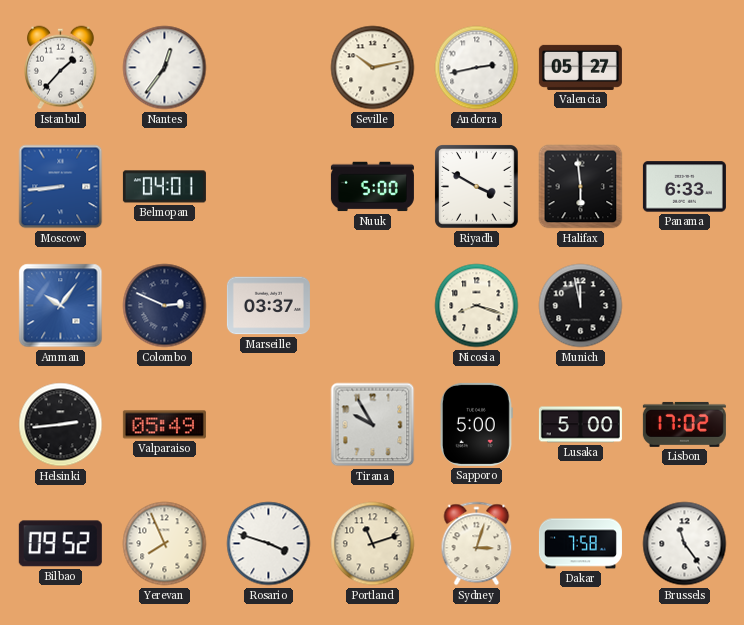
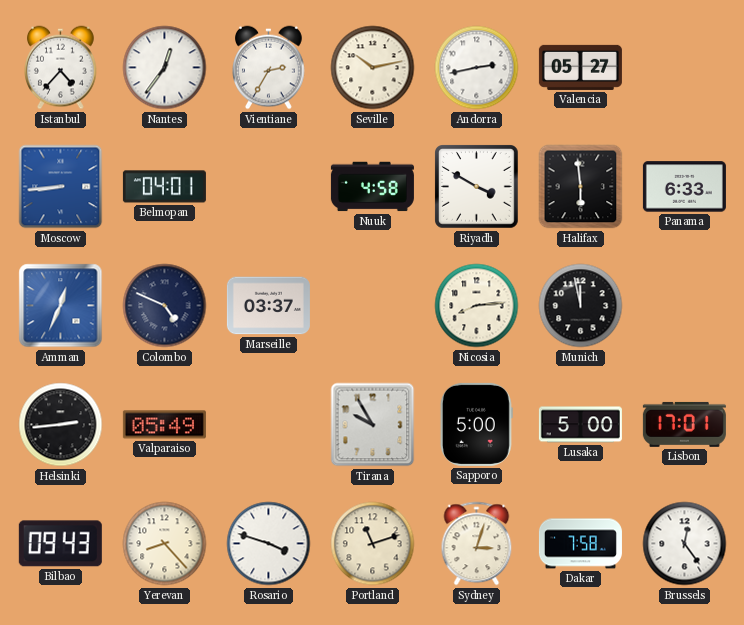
Istanbul: 1:37 -> 4:37
Vientiane: none -> 2:35
Nuuk: 5:00 -> 4:58
Amman: 10:06 -> 12:34
Colombo: 2:49 -> 4:49
Nicosia: 8:18 -> 8:14
Lisbon: 17:02 -> 17:01
Bilbao: 09:52 -> 09:43
Yerevan: 7:56 -> 8:23
Brussels: 11:24 -> 12:24
